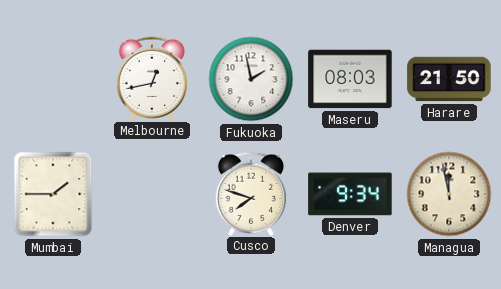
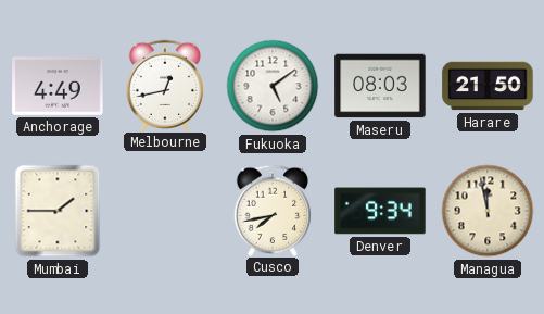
Anchorage: none -> 4:49
Fukuoka: 1:58 -> 5:09
Cusco: 7:48 -> 7:43
